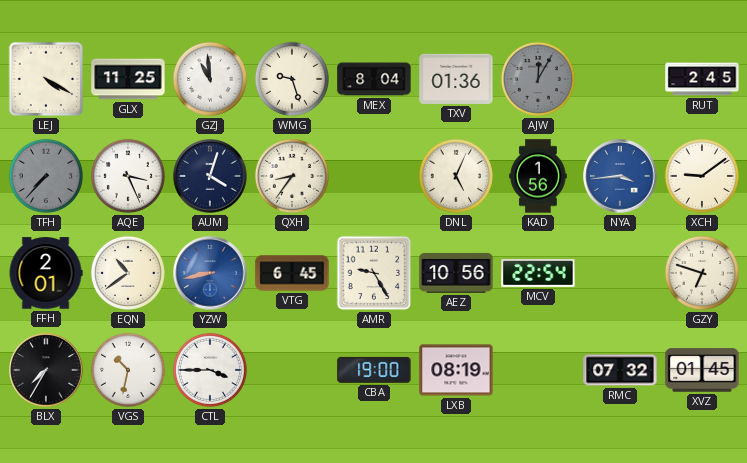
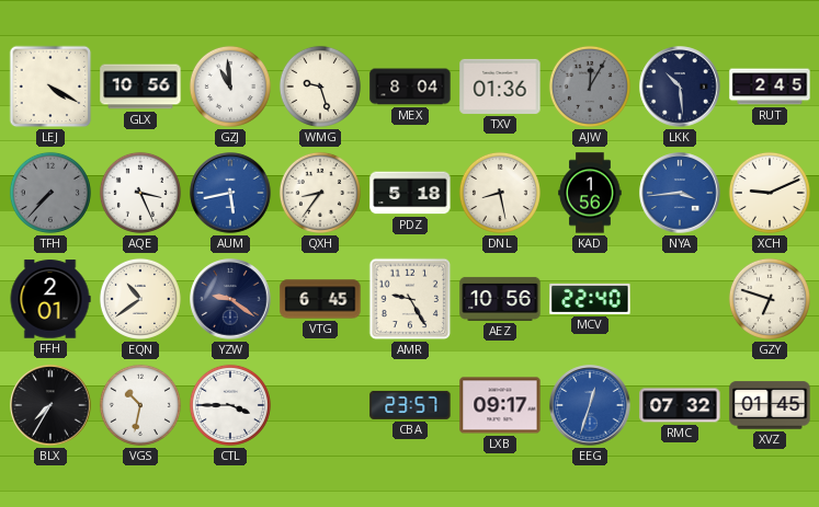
GLX: 11:25 -> 10:56
LKK: none -> 10:29
AUM: 4:03 -> 5:43
AUM dial: navy -> blue
PDZ: none -> 5:18
DNL: 5:04 -> 8:28
XCH: 9:09 -> 9:11
YZW: 8:43 -> 9:21
YZW dial: blue -> navy
MCV: 22:54 -> 22:40
CBA: 19:00 -> 23:57
LXB: 08:19 -> 09:17
EEG: none -> 12:33
